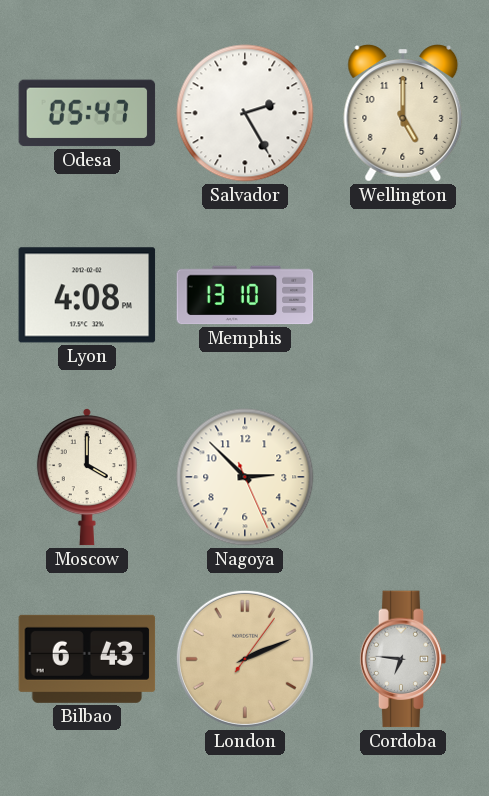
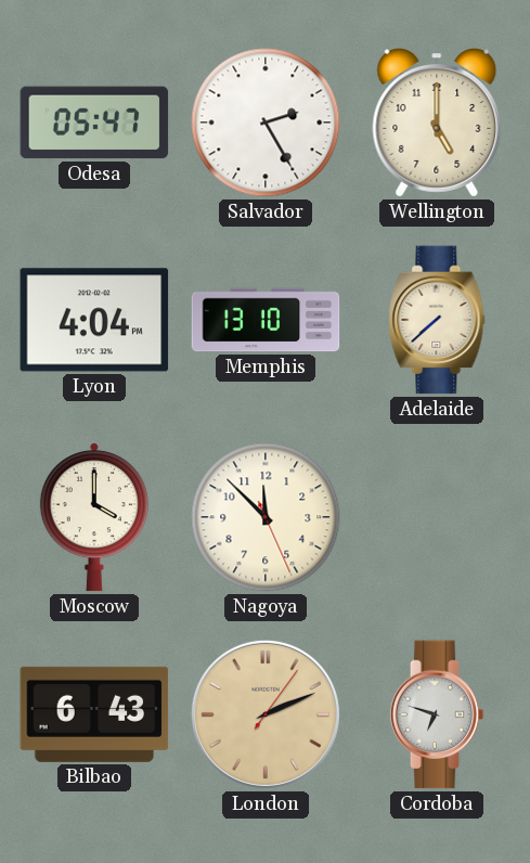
Lyon: 4:08 -> 4:04
Adelaide: none -> 7:38
Nagoya: 2:52 -> 11:52
Cordoba: 6:46 -> 6:48
